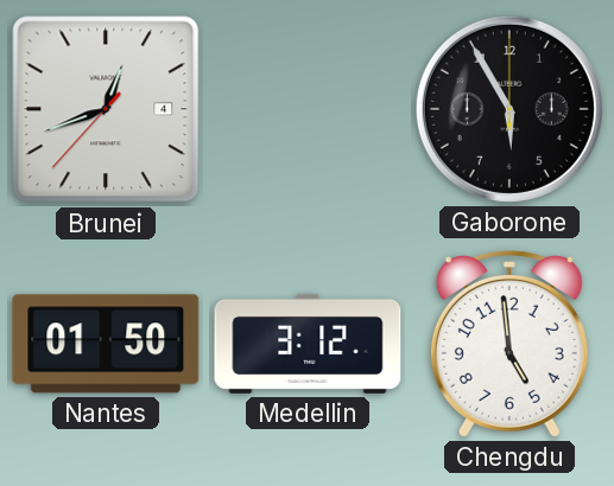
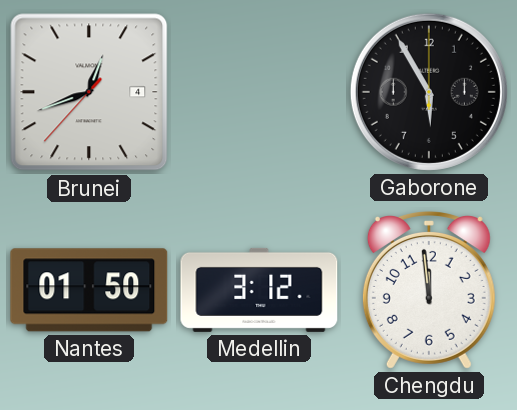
Chengdu: 4:59 -> 11:59
